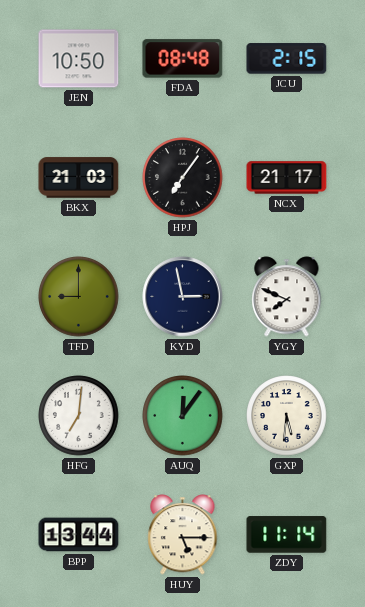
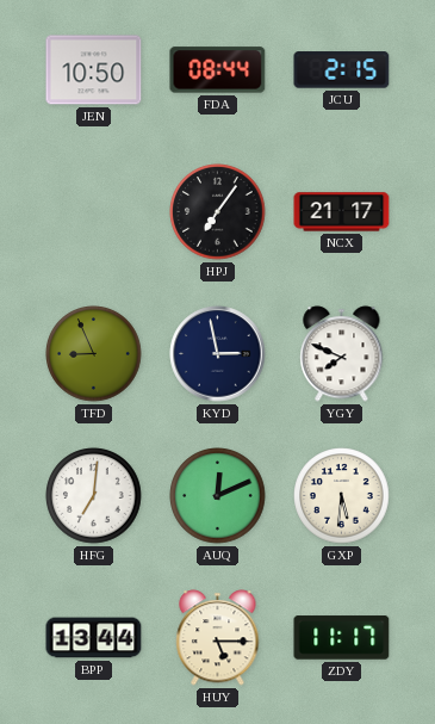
FDA: 08:48 -> 08:44
BKX: 21:03 -> none
TFD: 9:00 -> 8:56
AUQ: 12:06 -> 12:11
ZDY: 11:14 -> 11:17
